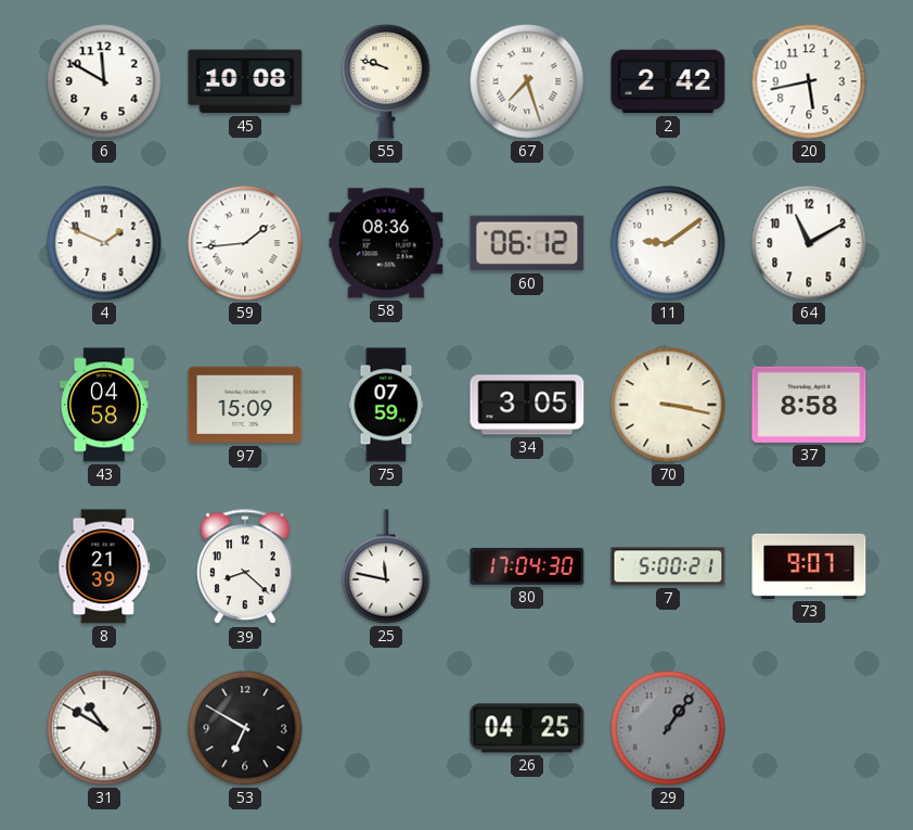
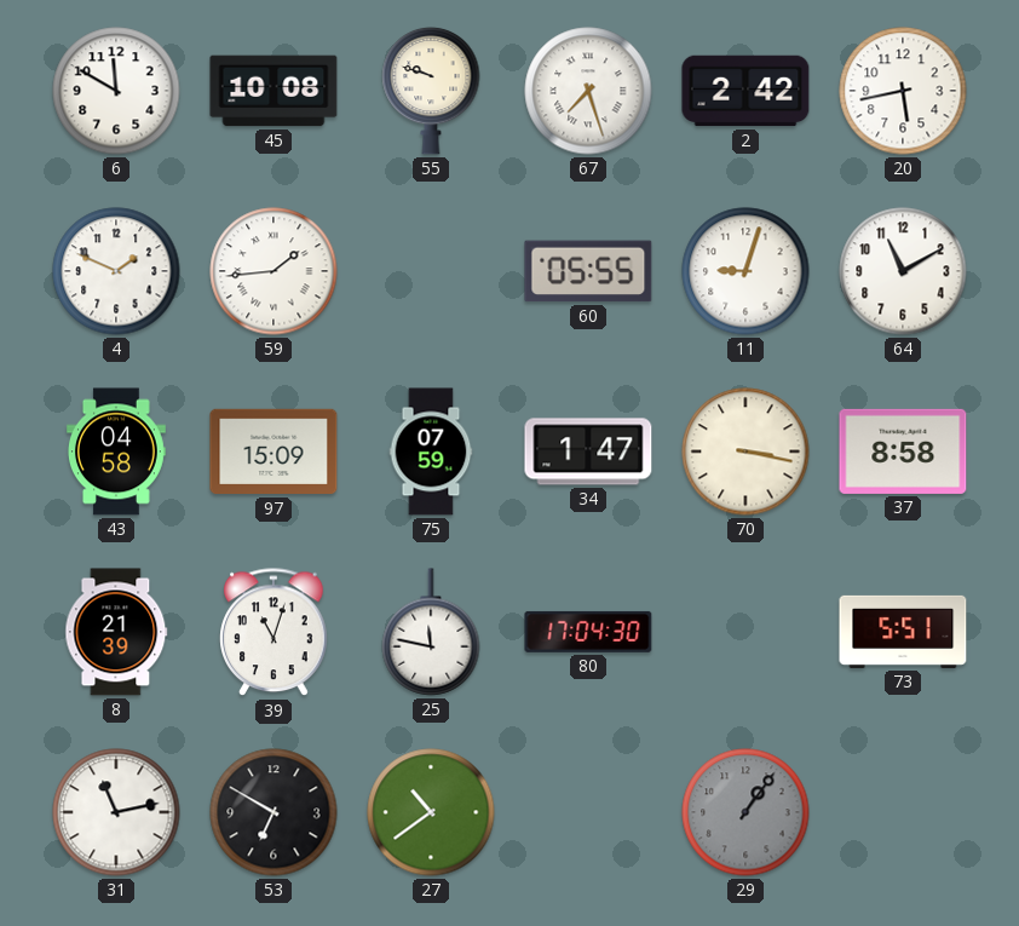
58: 08:36 -> none
60: 06:12 -> 05:55
11: 9:09 -> 9:03
34: 3:05 -> 1:47
39: 8:22 -> 11:03
7: 5:00 -> none
73: 9:07 -> 5:51
31: 10:50 -> 11:13
27: none -> 10:39
26: 04:25 -> none
